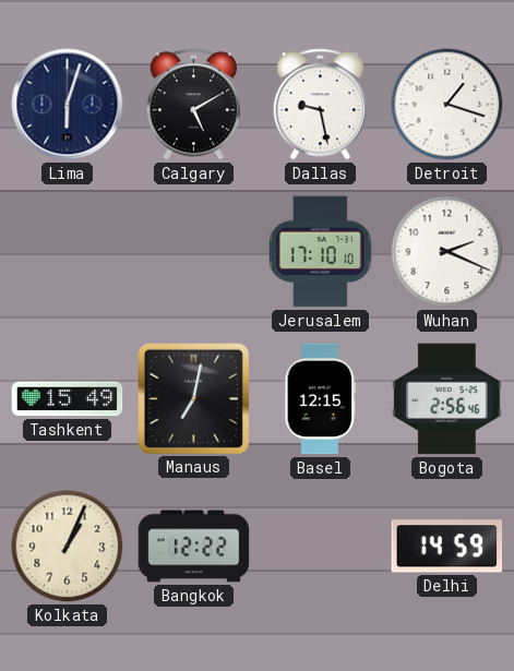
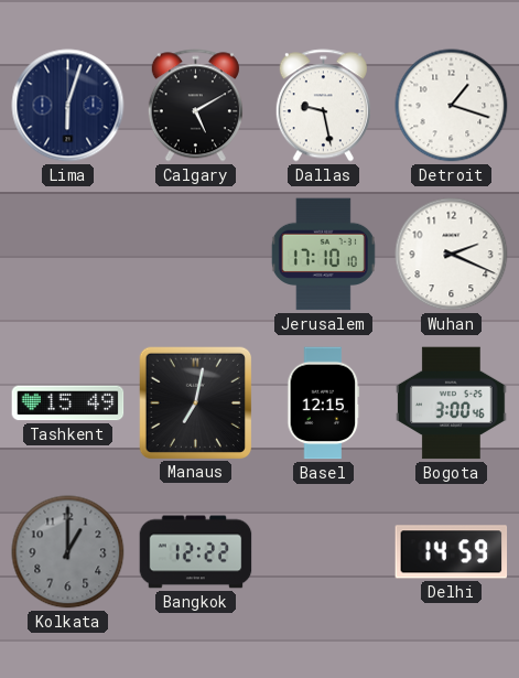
Bogota: 2:56 -> 3:00
Kolkata: 1:04 -> 1:00
Kolkata dial: cream -> grey
